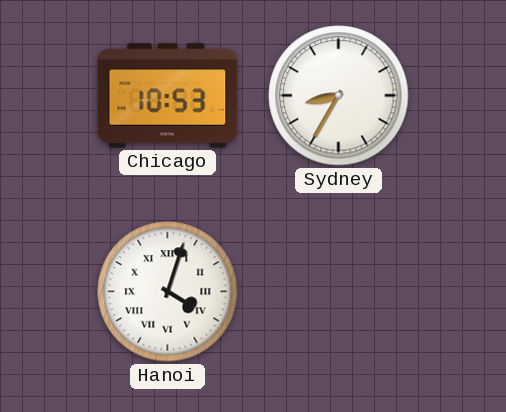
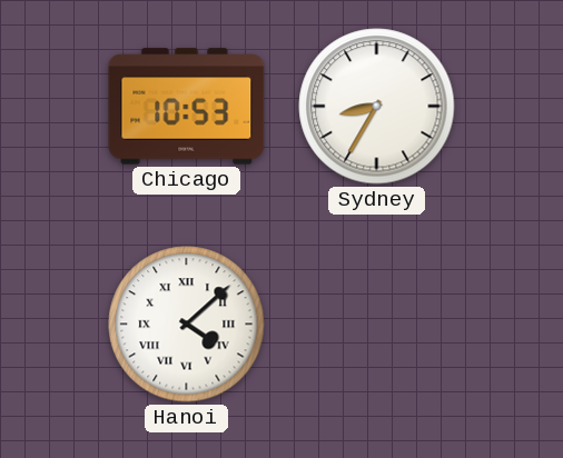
Hanoi: 4:03 -> 4:08
